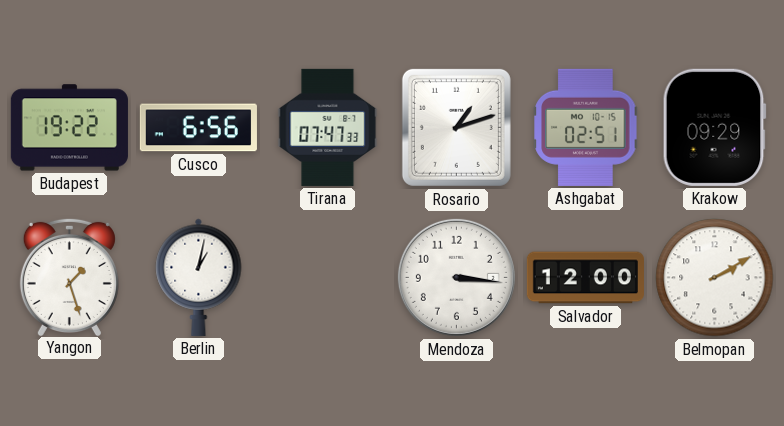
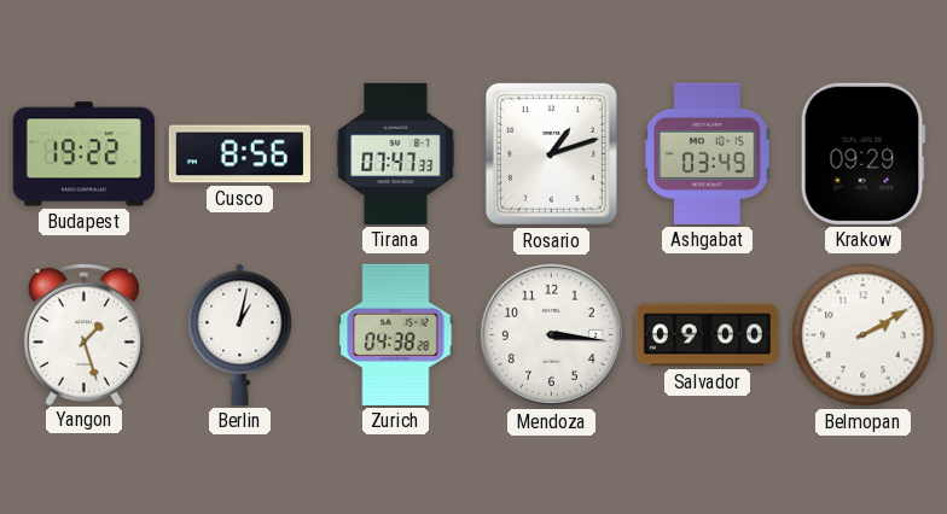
Cusco: 6:56 -> 8:56
Ashgabat: 02:51 -> 03:49
Zurich: none -> 04:38
Salvador: 12:00 -> 09:00
